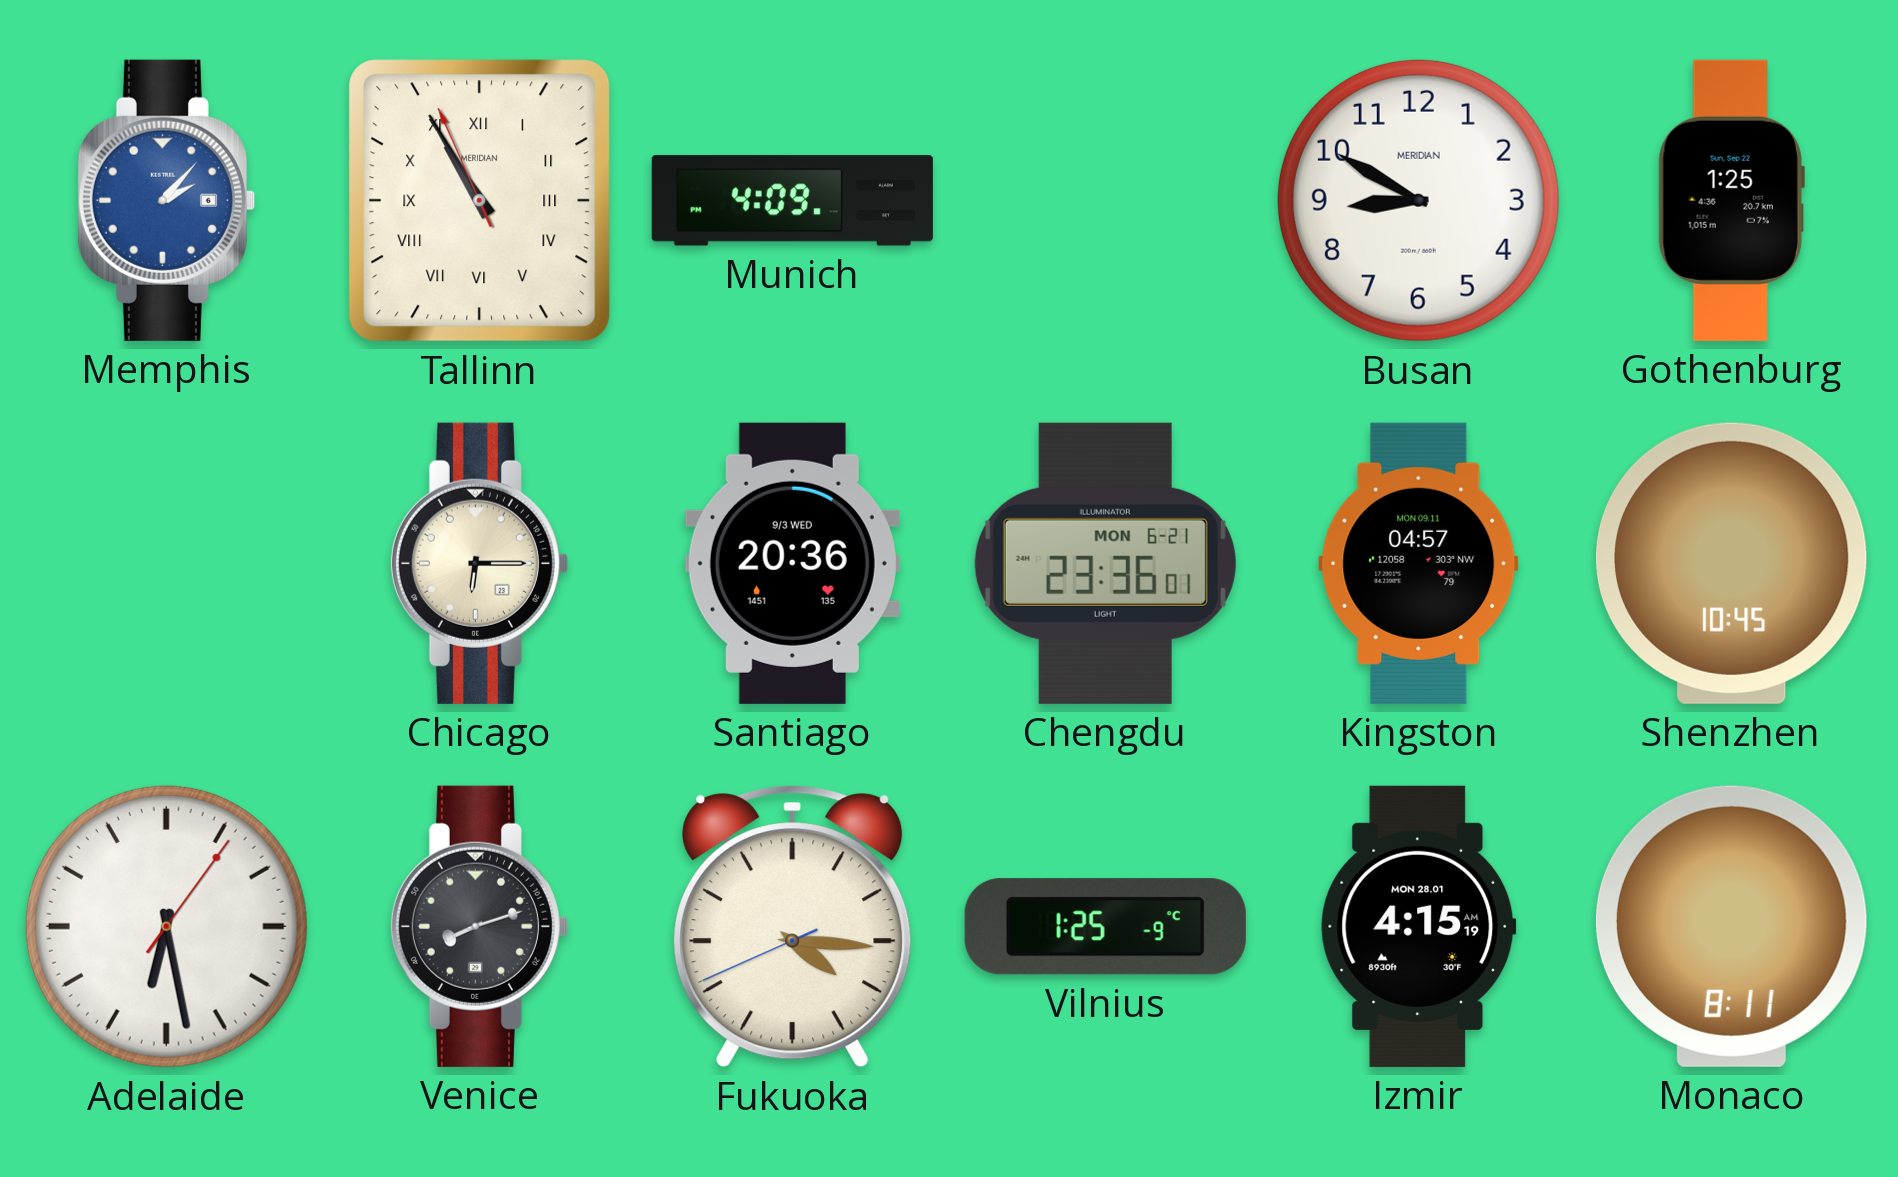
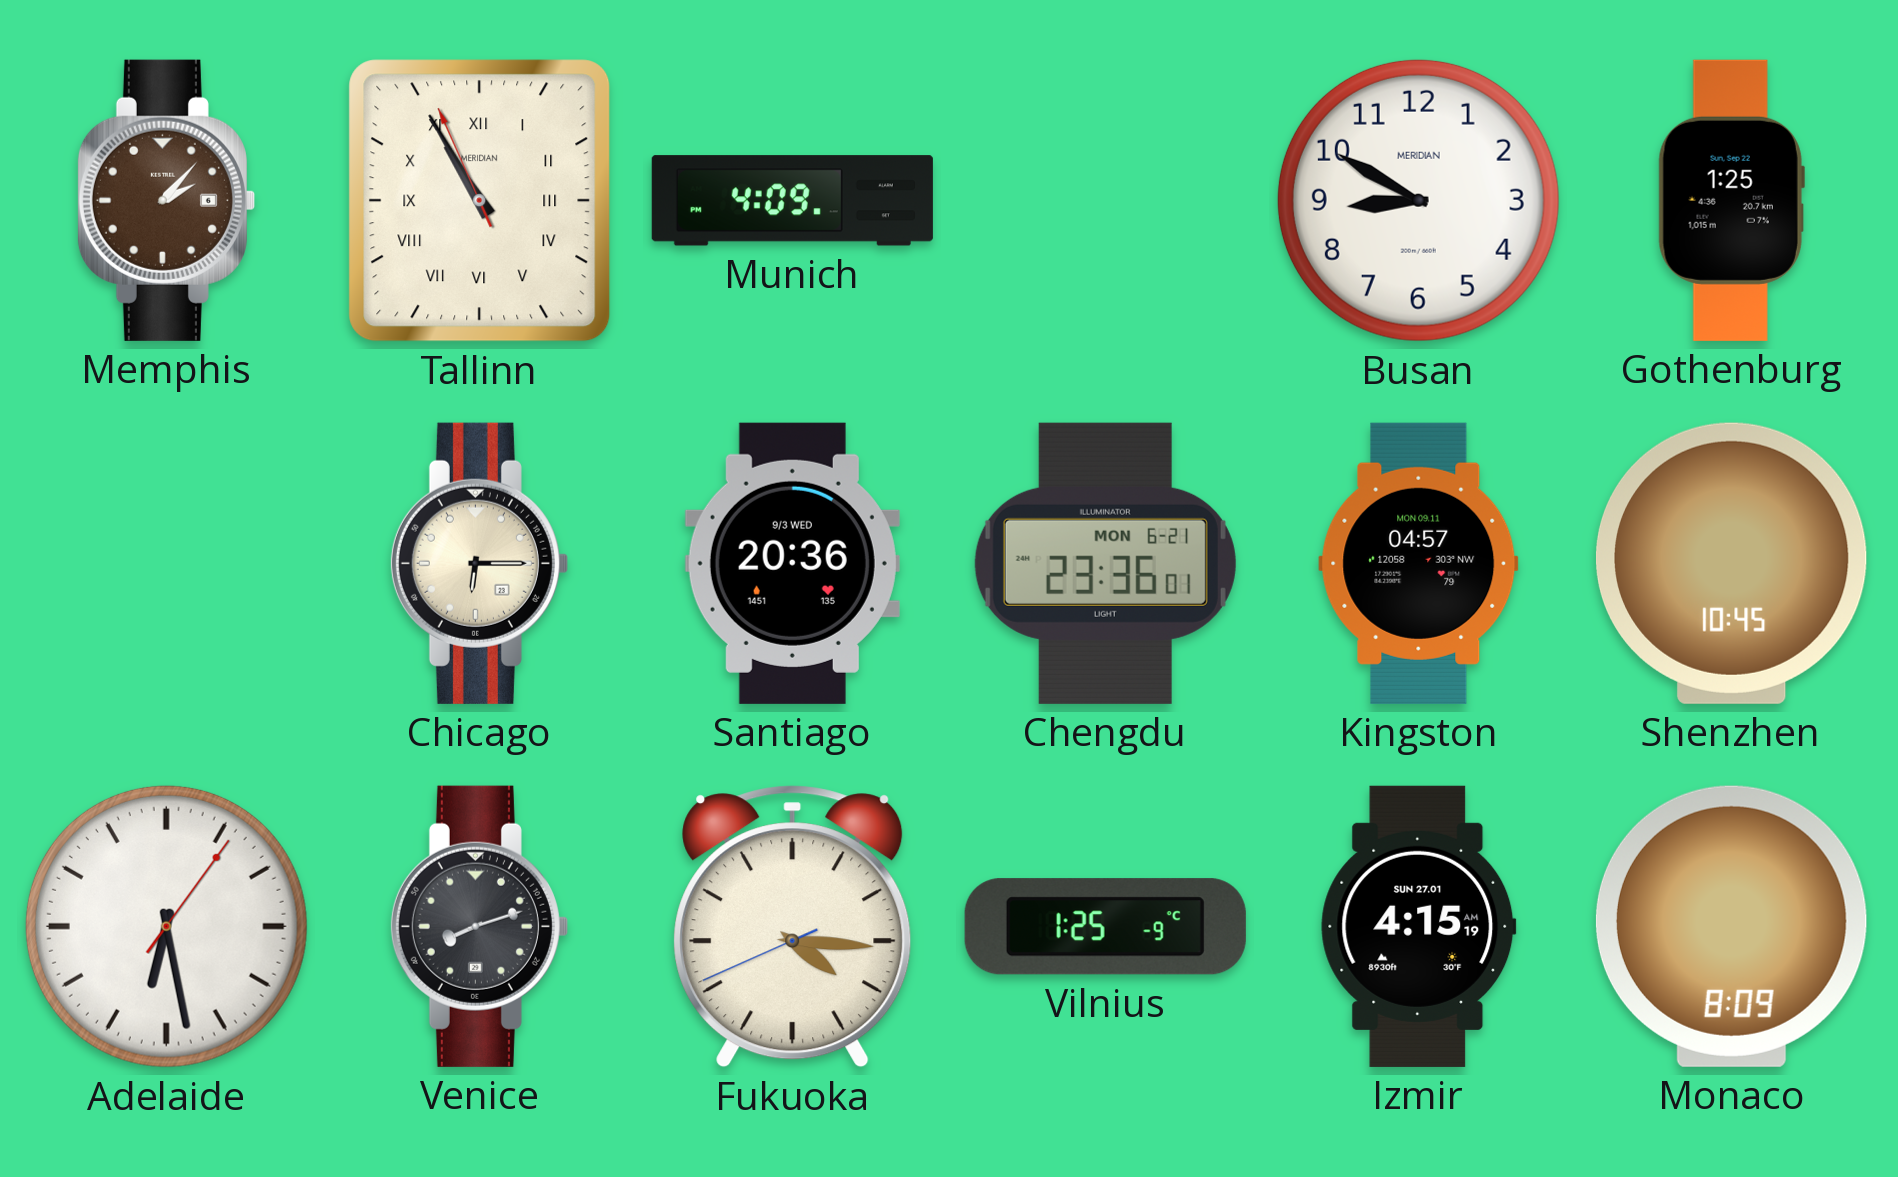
Memphis dial: blue -> brown
Izmir date: MON 28.01 -> SUN 27.01
Monaco: 8:11 -> 8:09
